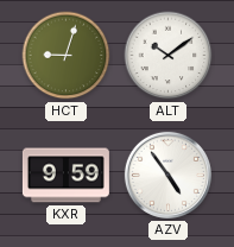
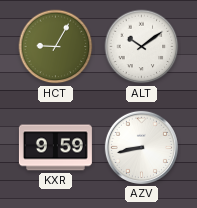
HCT: 9:03 -> 9:05
AZV: 4:54 -> 8:43
